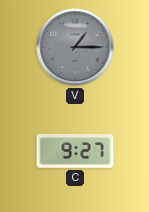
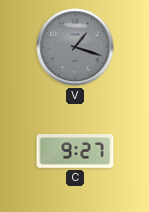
V: 1:15 -> 1:18
